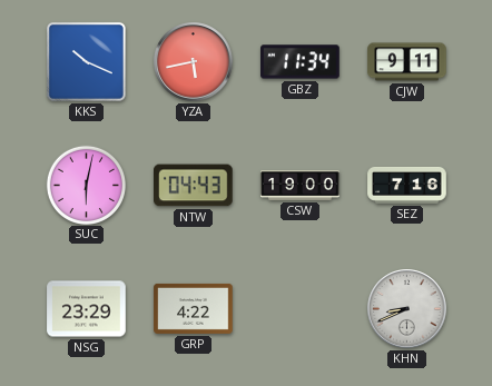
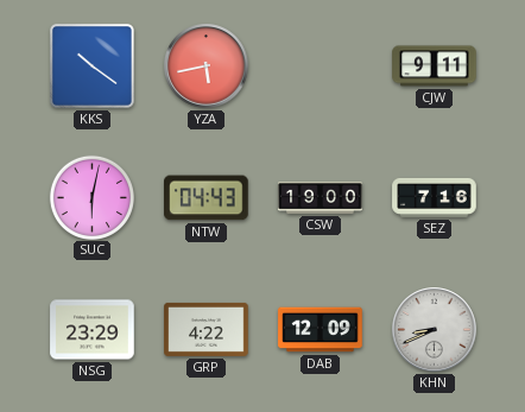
KKS: 10:19 -> 10:21
GBZ: 11:34 -> none
DAB: none -> 12:09
